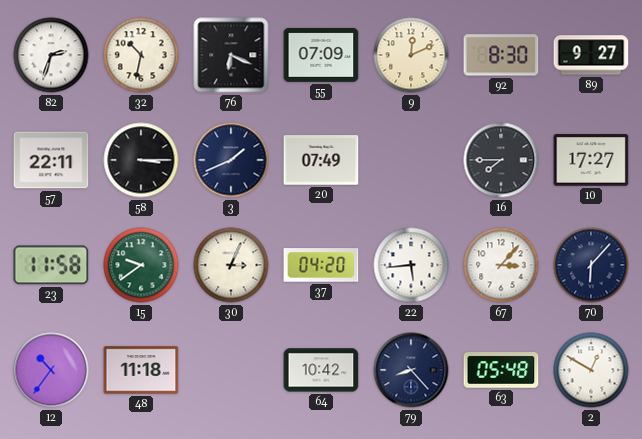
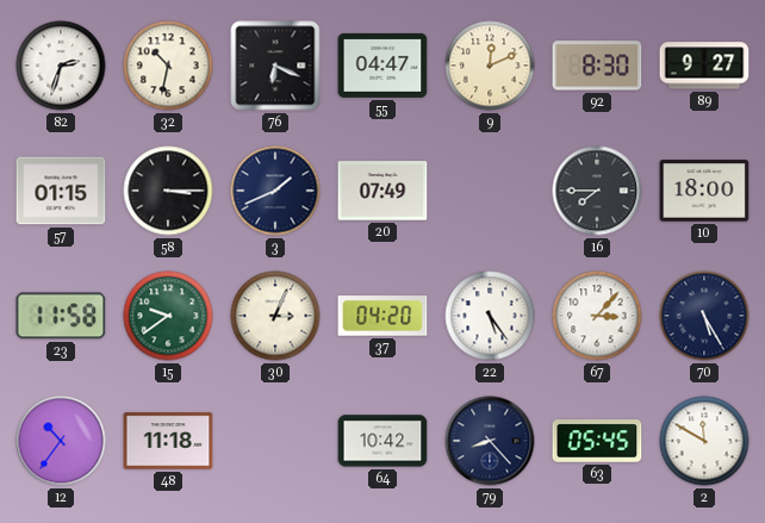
55: 07:09 -> 04:47
57: 22:11 -> 01:15
10: 17:27 -> 18:00
22: 5:44 -> 5:24
70: 6:07 -> 5:25
63: 05:48 -> 05:45
2: 12:50 -> 11:50
